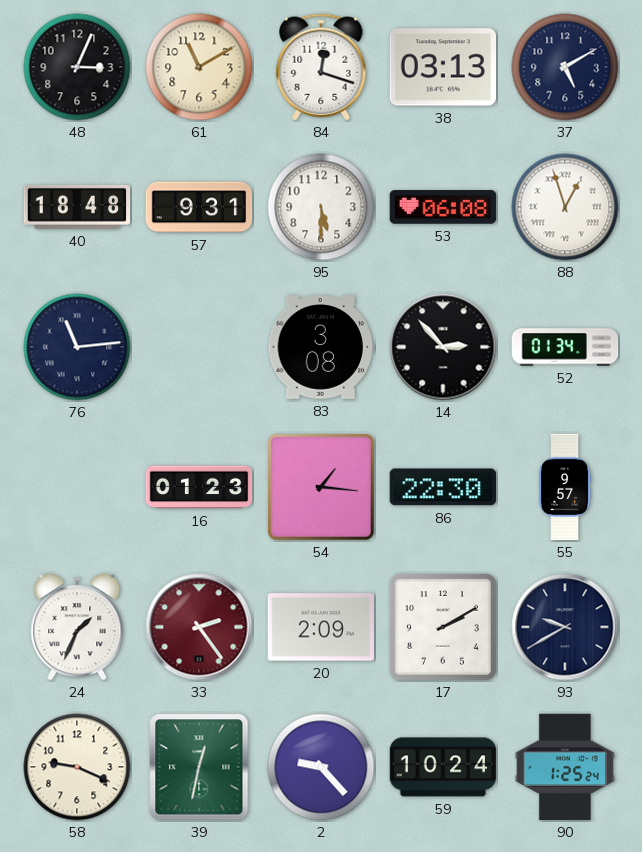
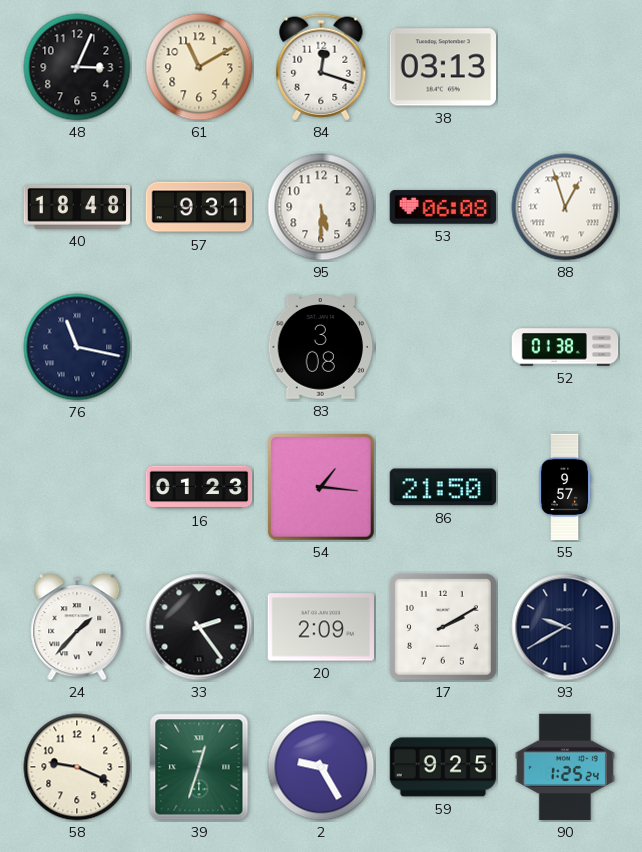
37: 5:10 -> none
76: 11:14 -> 11:17
14: 2:53 -> none
52: 01:34 -> 01:38
86: 22:30 -> 21:50
24: 1:34 -> 1:37
33 dial: burgundy -> black
39: 12:32 -> 12:33
2: 9:23 -> 9:25
59: 10:24 -> 9:25
